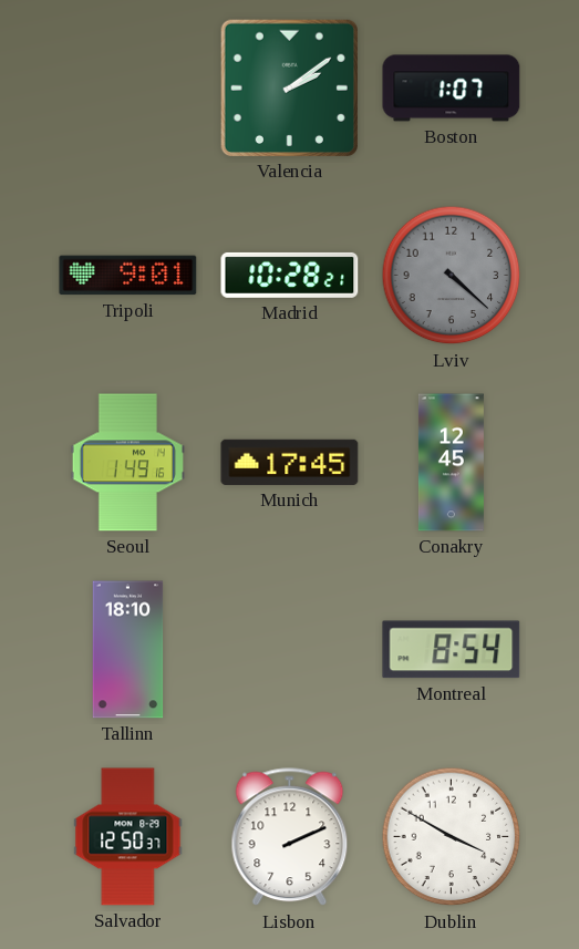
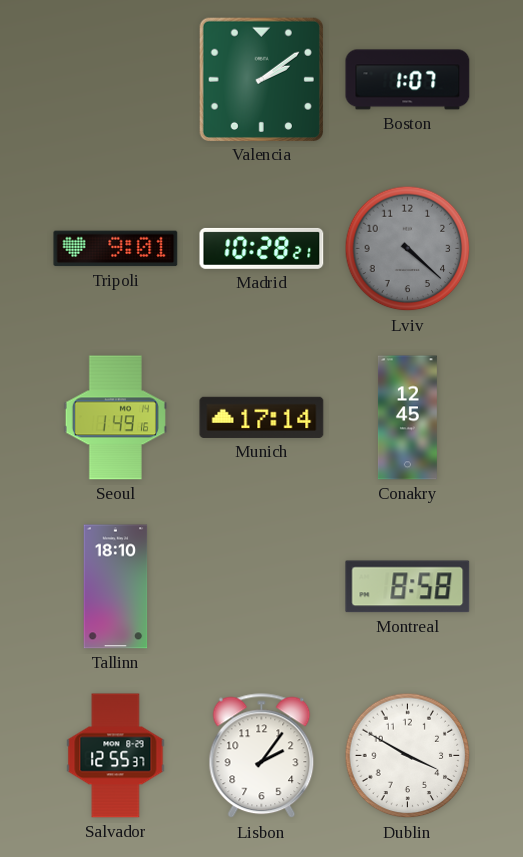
Munich: 17:45 -> 17:14
Montreal: 8:54 -> 8:58
Salvador: 12:50 -> 12:55
Lisbon: 2:11 -> 2:06
